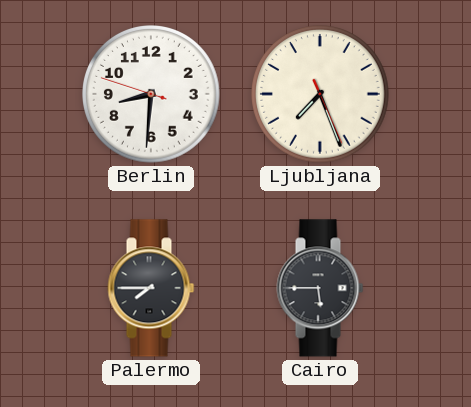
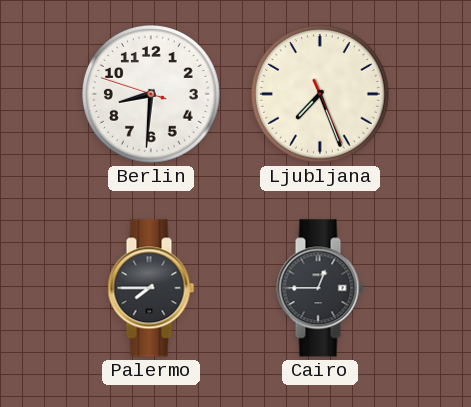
Cairo: 5:45 -> 12:45
